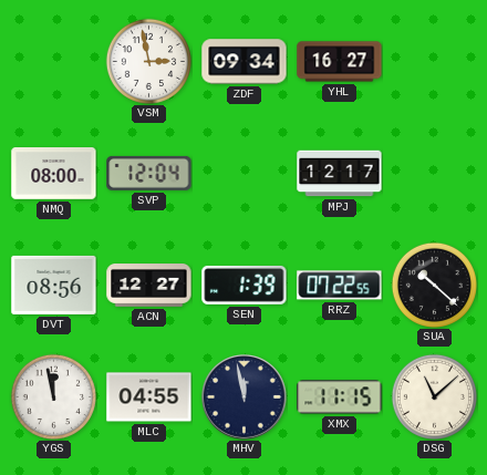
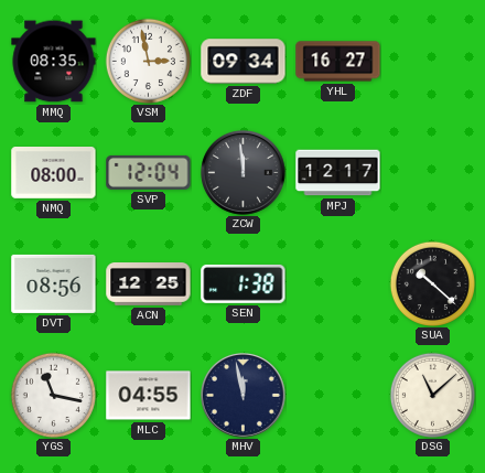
MMQ: none -> 08:35
ZCW: none -> 11:59
ACN: 12:27 -> 12:25
SEN: 1:39 -> 1:38
RRZ: 07:22 -> none
YGS: 11:58 -> 11:17
XMX: 11:15 -> none
